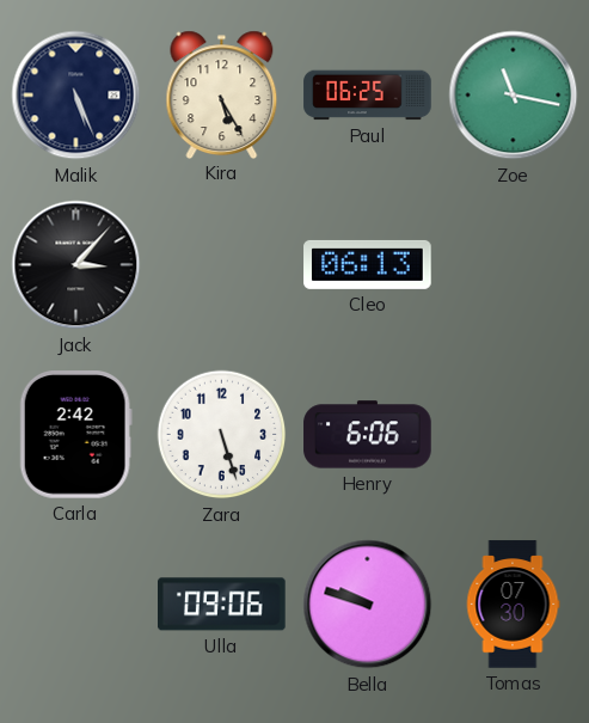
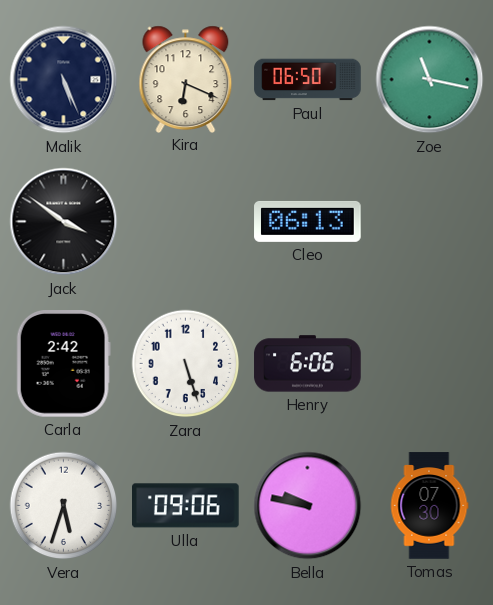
Kira: 5:25 -> 6:19
Paul: 06:25 -> 06:50
Jack: 3:07 -> 3:51
Vera: none -> 5:33
Bella: 9:48 -> 9:47
